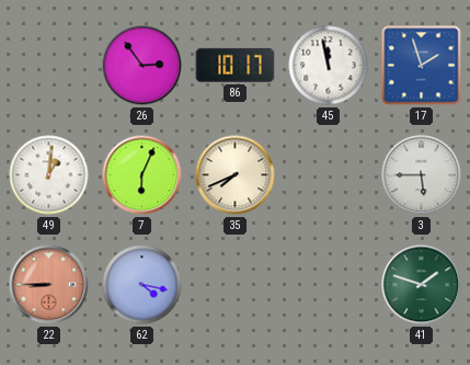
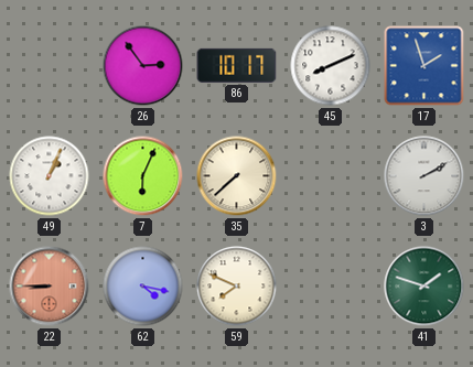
45: 11:58 -> 8:11
49: 1:01 -> 1:04
35: 7:41 -> 7:38
3: 5:45 -> 2:10
59: none -> 7:49
